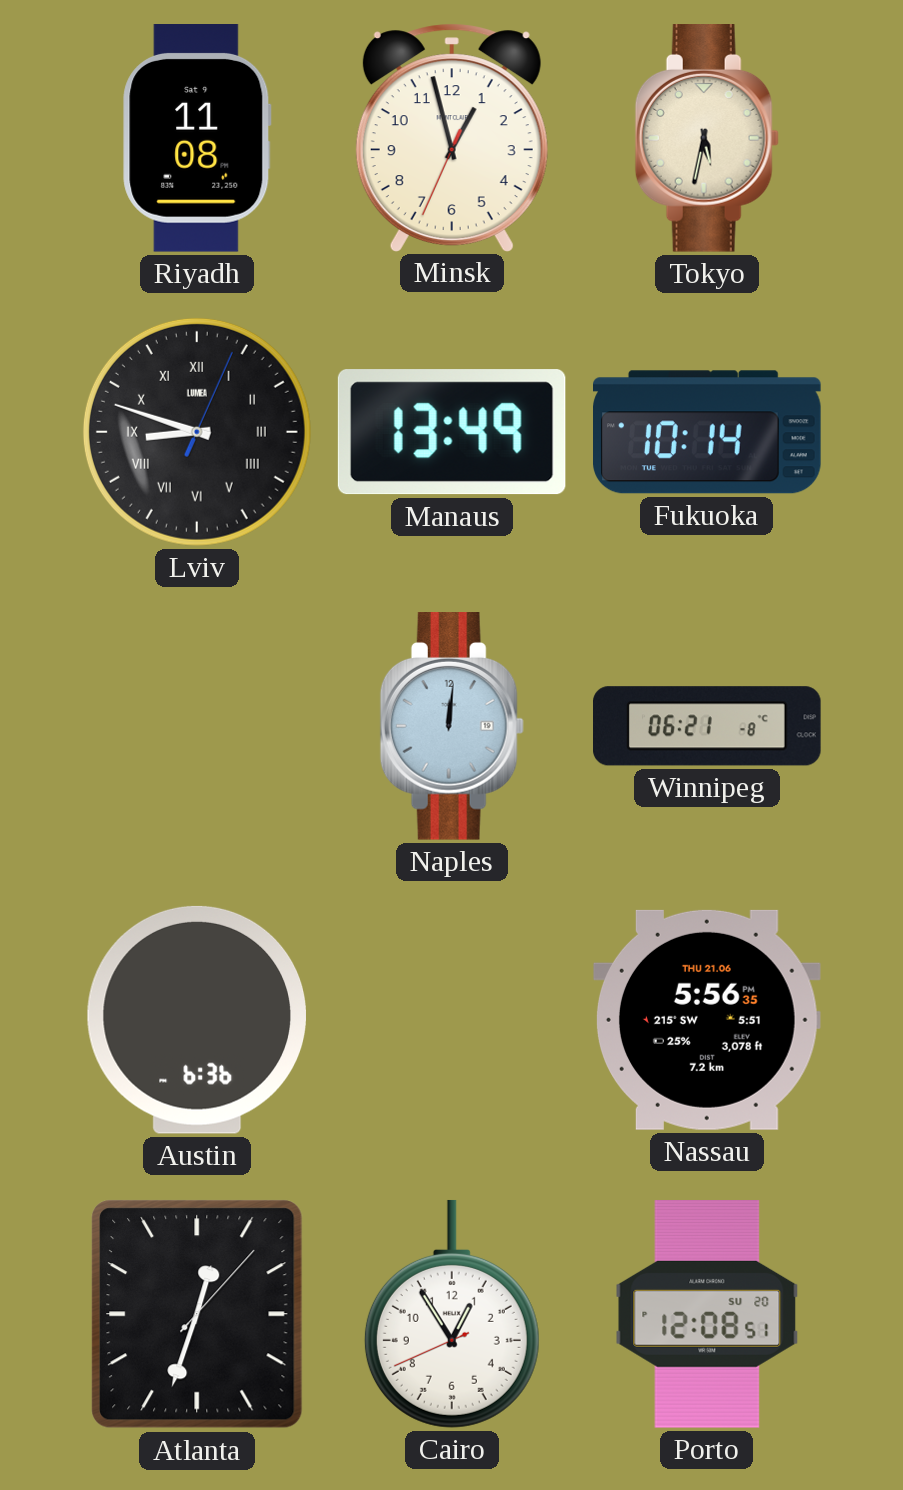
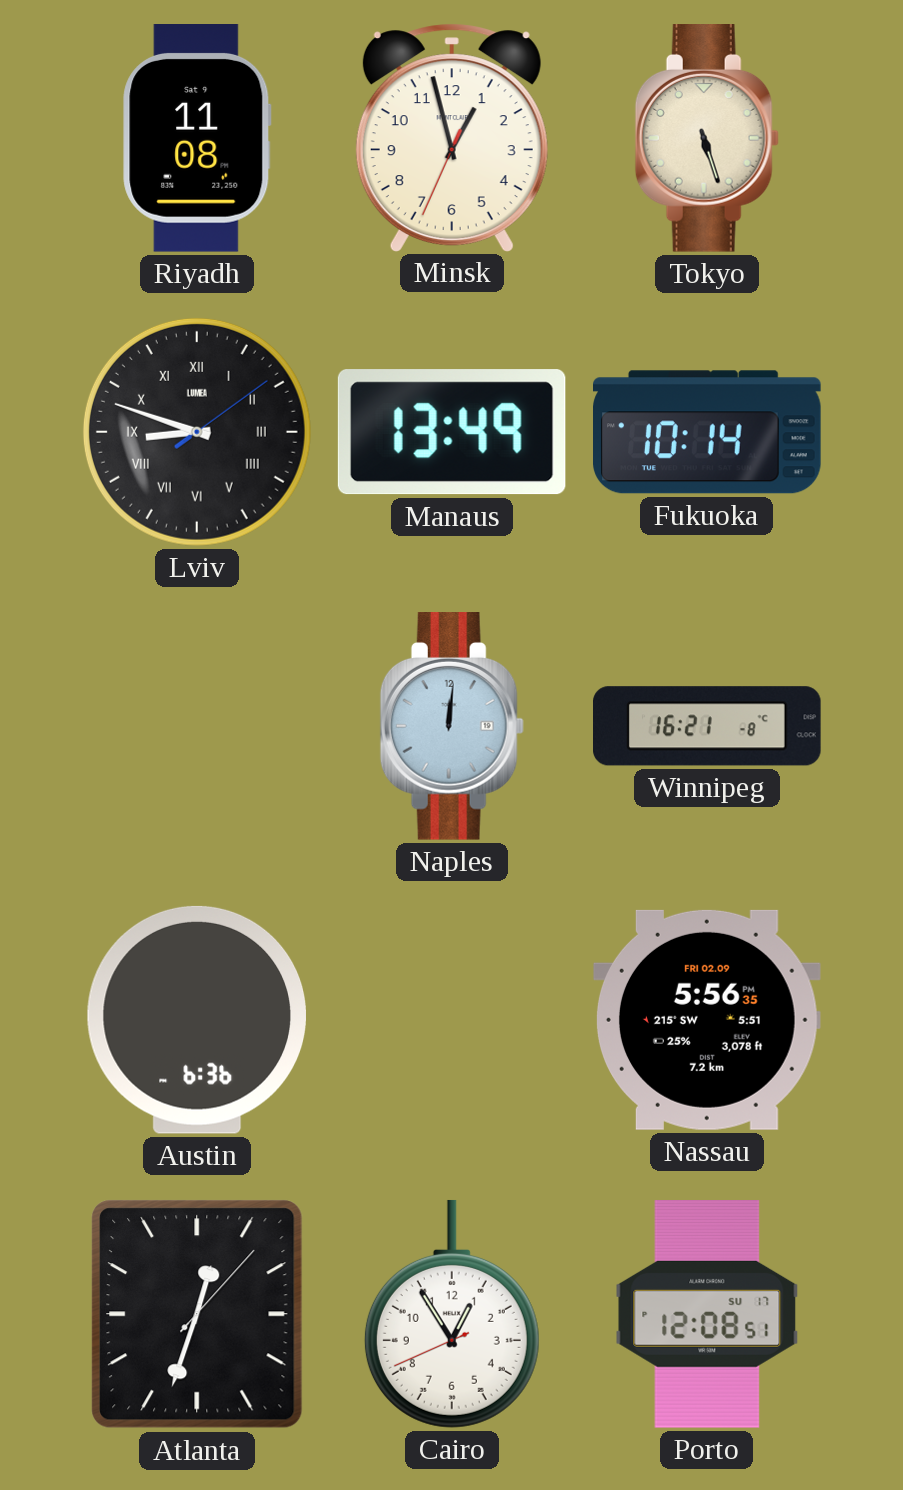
Tokyo: 5:32 -> 5:27
Lviv: 8:48:04 -> 8:48:09
Winnipeg: 06:21 -> 16:21
Nassau date: THU 21.06 -> FRI 02.09
Porto date: SU 20 -> SU 17
